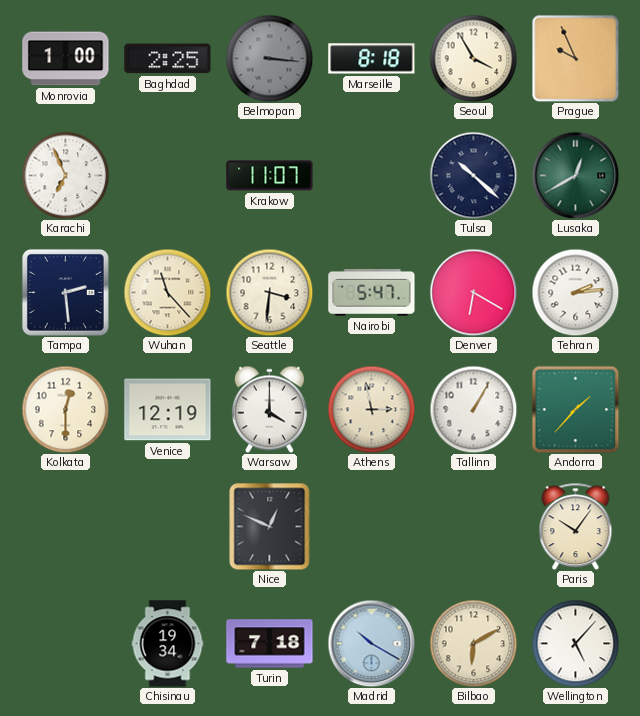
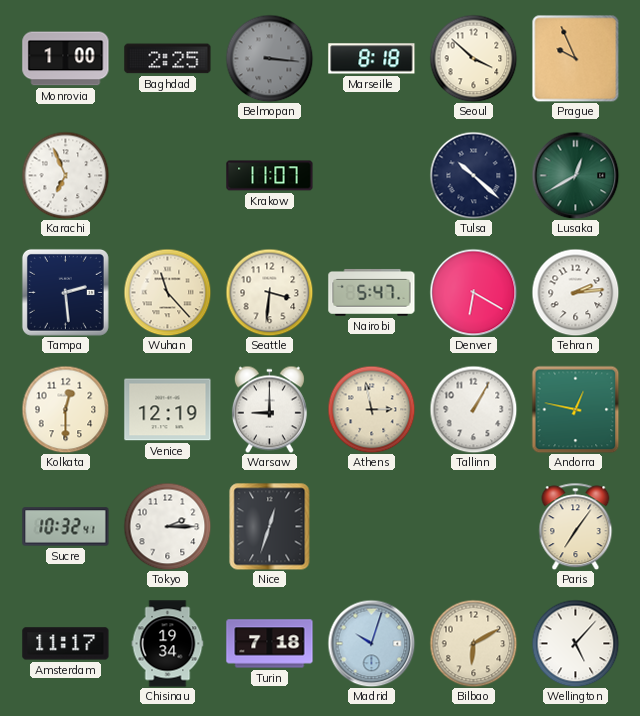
Seoul: 3:55 -> 3:52
Warsaw: 4:00 -> 9:00
Andorra: 1:37 -> 12:47
Sucre: none -> 10:32
Tokyo: none -> 2:15
Nice: 12:49 -> 12:33
Paris: 10:06 -> 7:06
Amsterdam: none -> 11:17
Madrid: 10:20 -> 10:03
